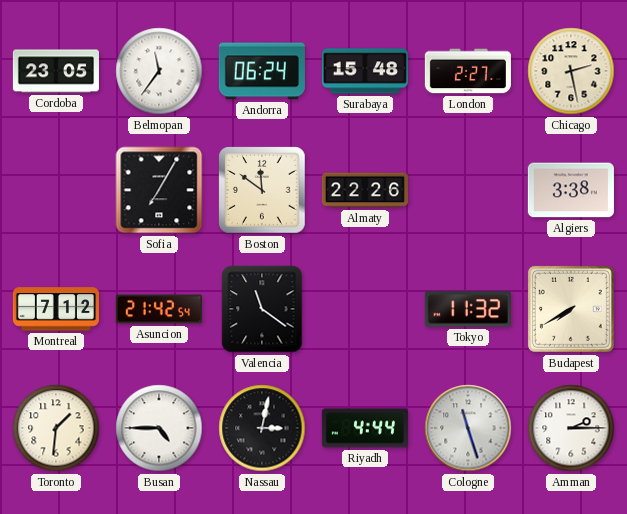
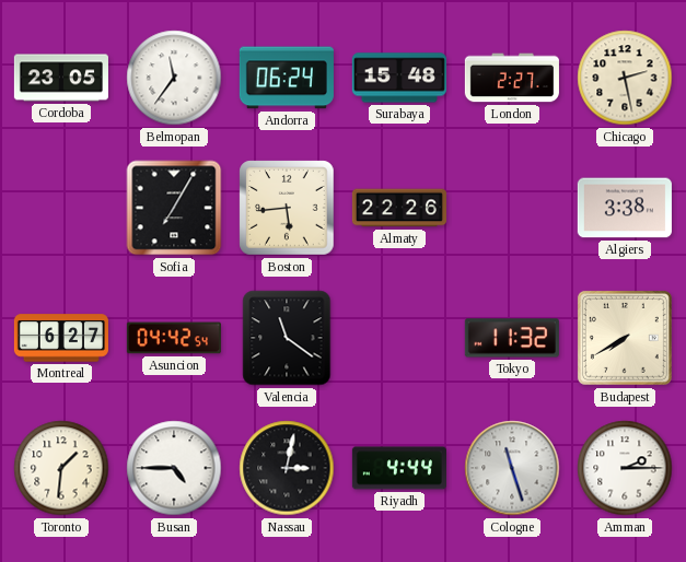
Boston: 11:51 -> 5:44
Montreal: 7:12 -> 6:27
Asuncion: 21:42 -> 04:42
